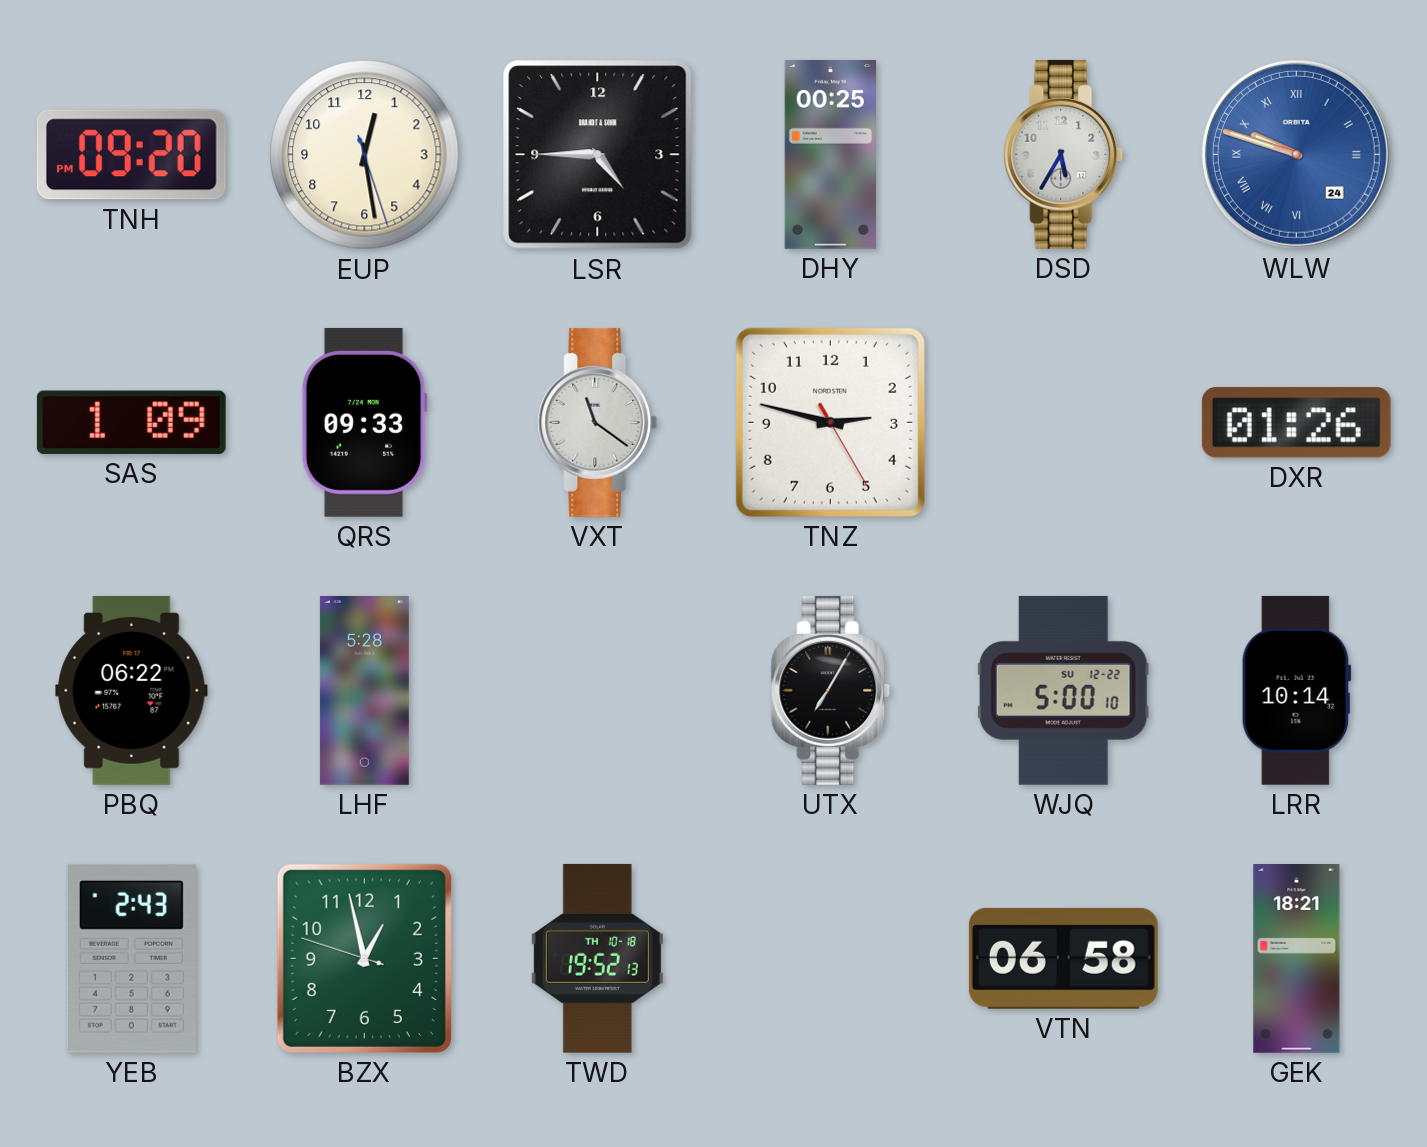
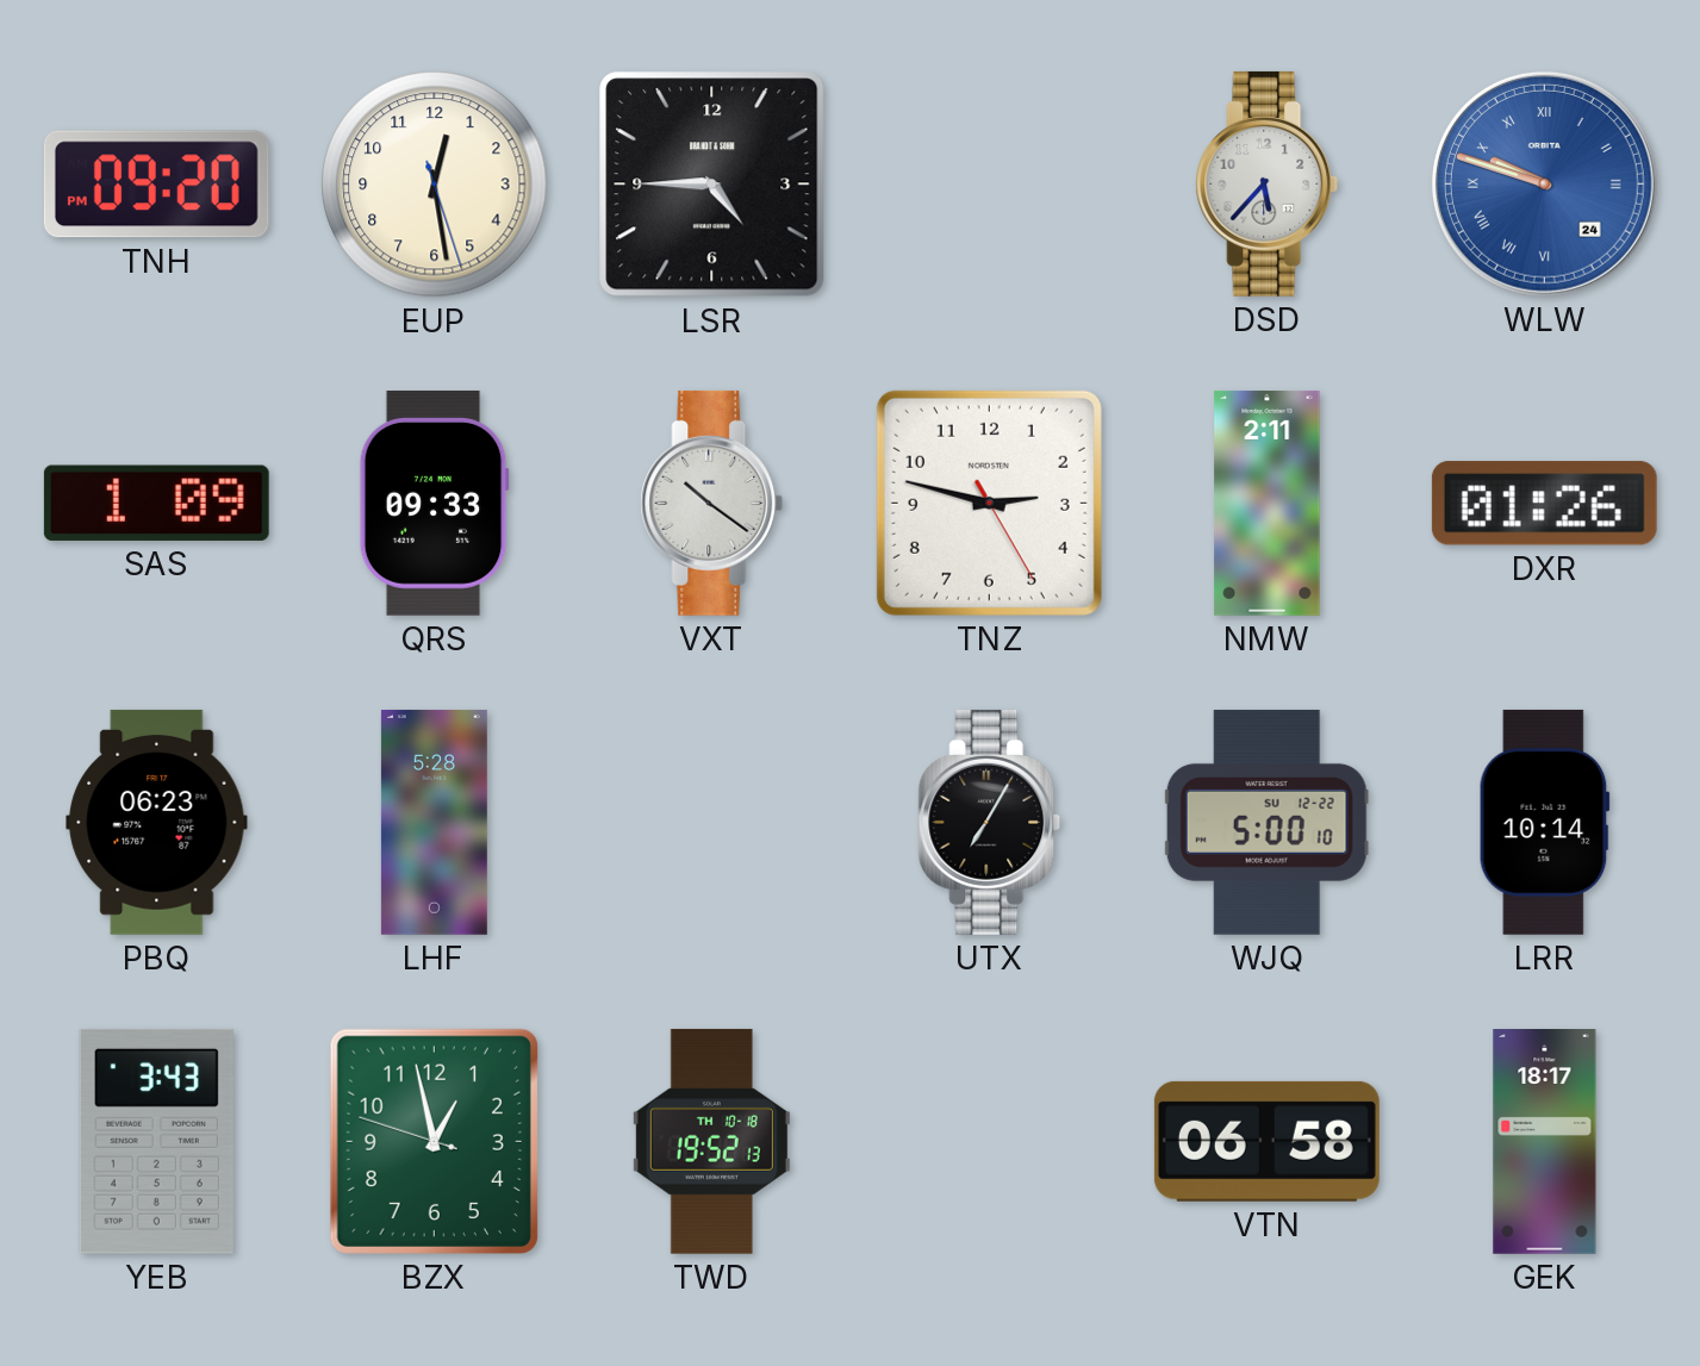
DHY: 00:25 -> none
DSD: 5:35 -> 5:37
VXT: 11:21 -> 10:21
NMW: none -> 2:11
PBQ: 06:22 -> 06:23
YEB: 2:43 -> 3:43
GEK: 18:21 -> 18:17
